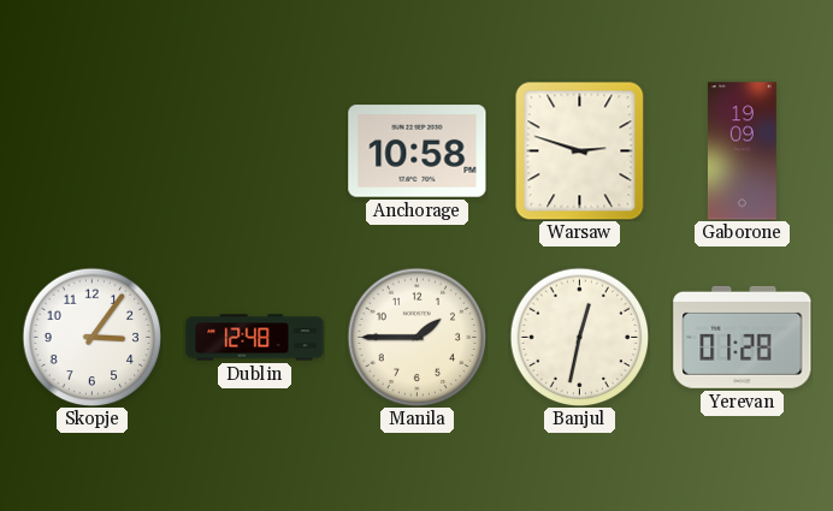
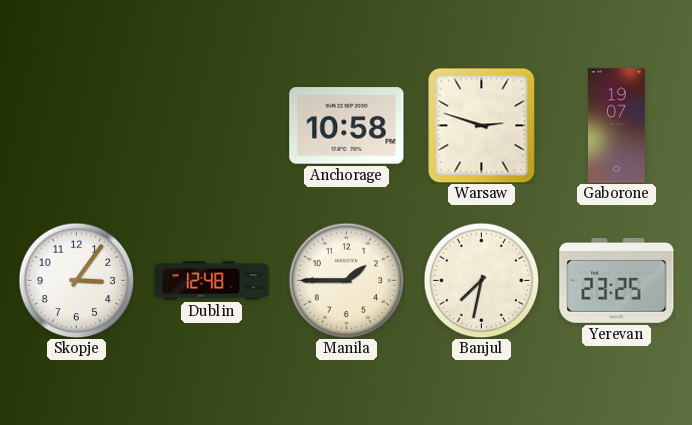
Gaborone: 19:09 -> 19:07
Banjul: 12:32 -> 7:32
Yerevan: 01:28 -> 23:25
